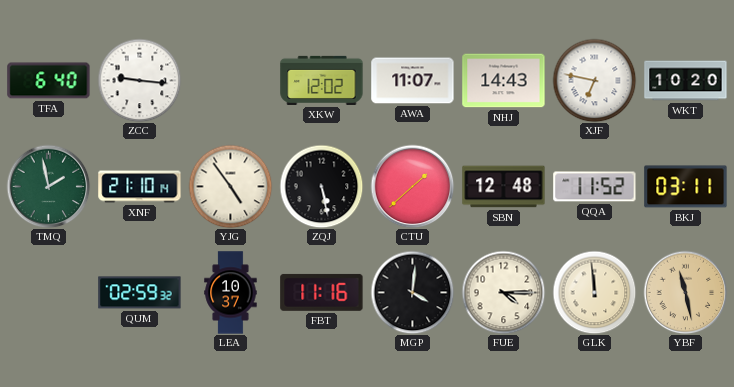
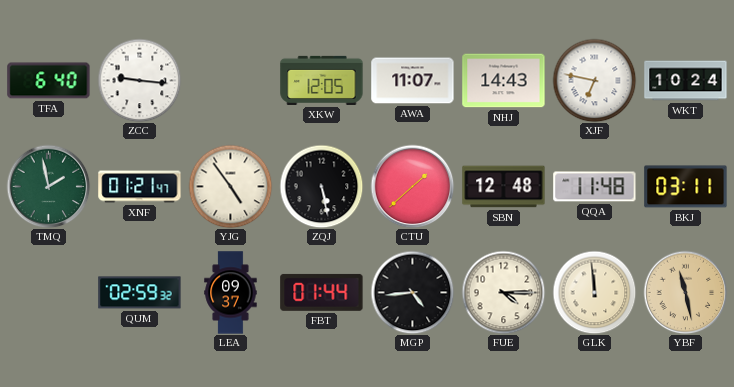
XKW: 12:02 -> 12:05
WKT: 10:20 -> 10:24
XNF: 21:10 -> 01:21
QQA: 11:52 -> 11:48
LEA: 10:37 -> 09:37
FBT: 11:16 -> 01:44
MGP: 4:01 -> 4:44
